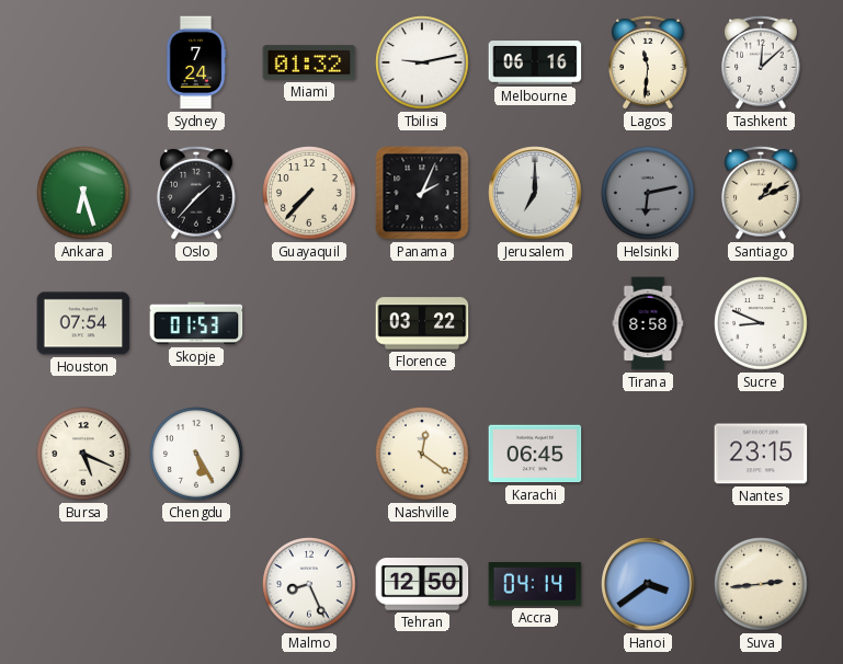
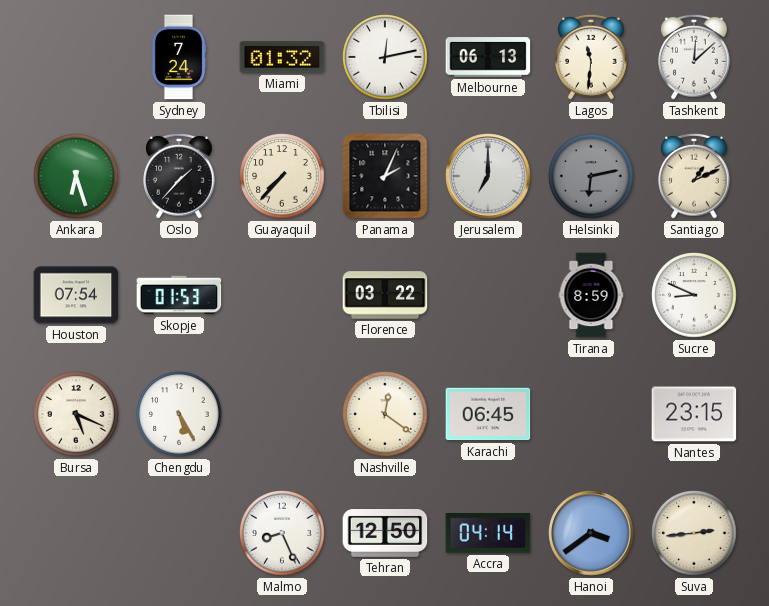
Tbilisi: 9:13 -> 12:13
Melbourne: 06:16 -> 06:13
Tirana: 8:58 -> 8:59
